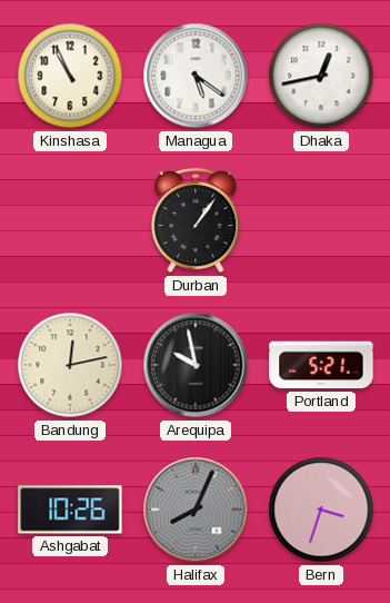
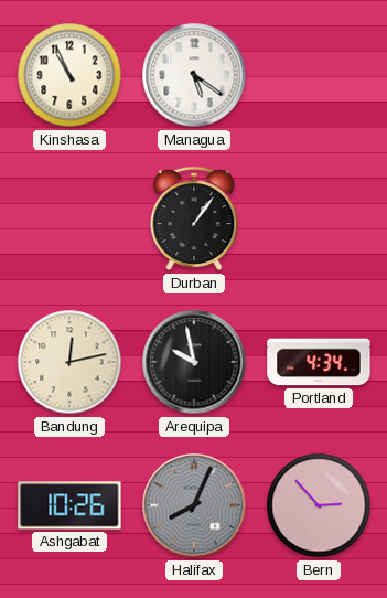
Dhaka: 12:43 -> none
Portland: 5:21 -> 4:34
Bern: 3:33 -> 2:53
